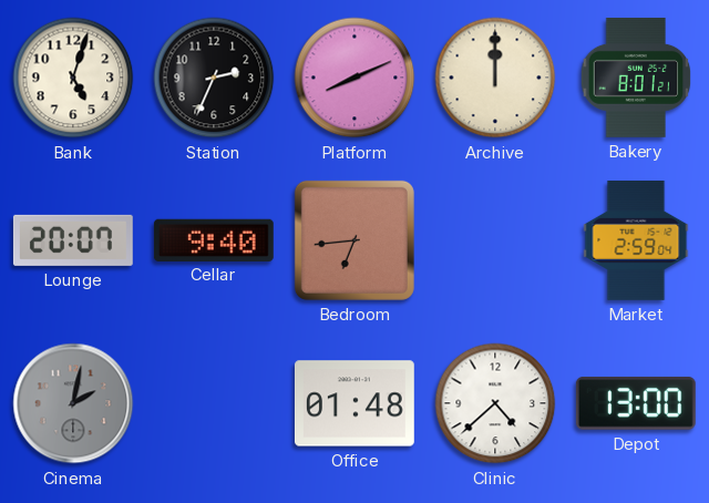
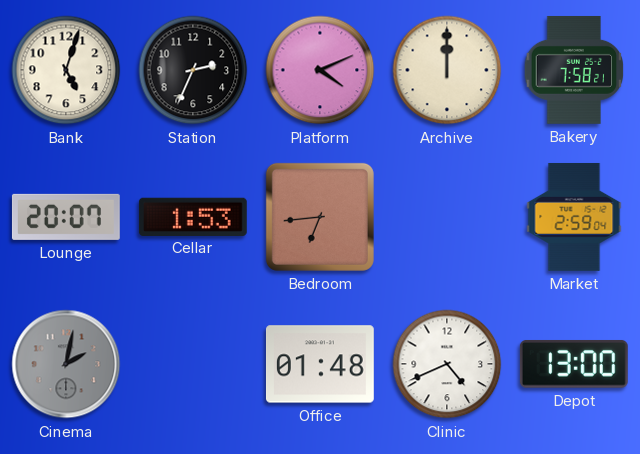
Platform: 8:11 -> 4:11
Bakery: 8:01 -> 7:58
Cellar: 9:40 -> 1:53
Clinic: 4:38 -> 4:41
